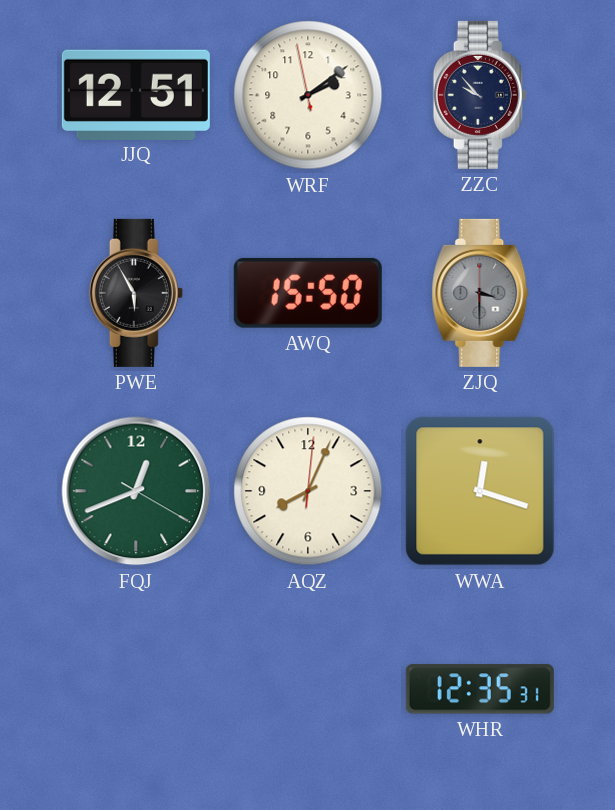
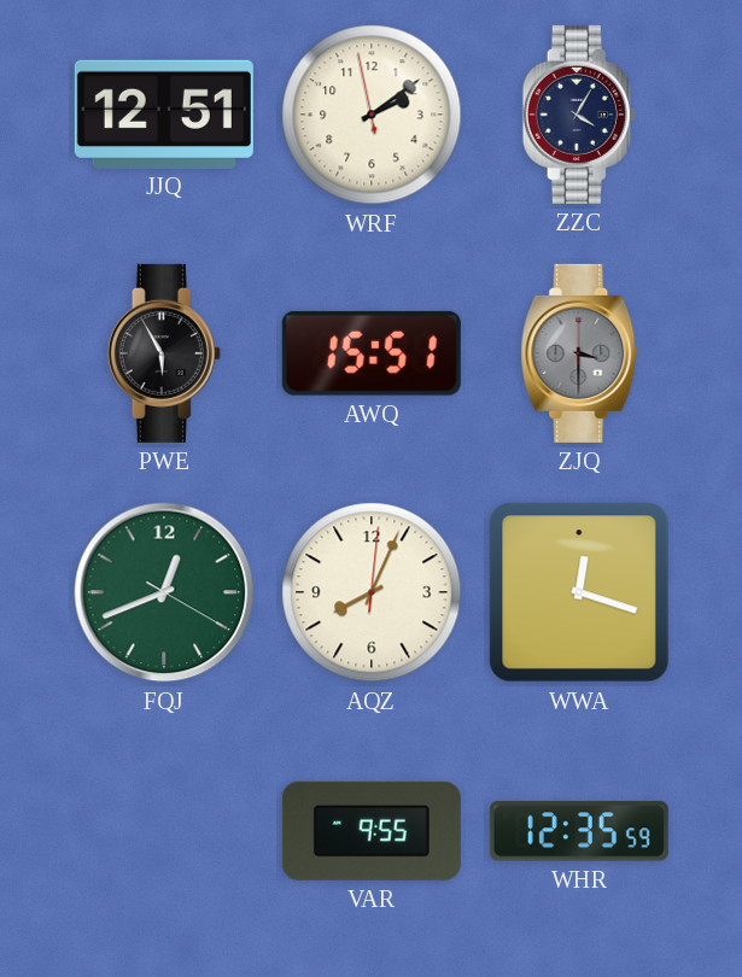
ZZC: 9:53 -> 4:05
AWQ: 15:50 -> 15:51
VAR: none -> 9:55
WHR: 12:35:31 -> 12:35:59
